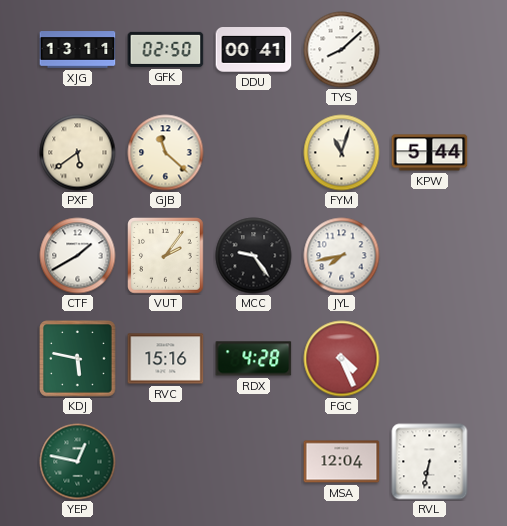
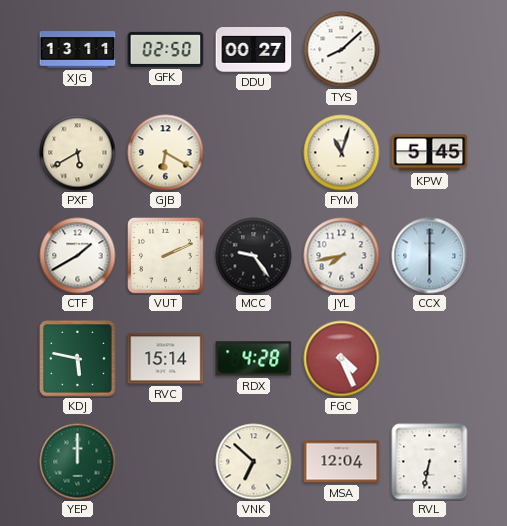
DDU: 00:41 -> 00:27
PXF: 5:39 -> 5:40
GJB: 11:22 -> 6:20
KPW: 5:44 -> 5:45
VUT: 2:06 -> 2:11
CCX: none -> 6:00
RVC: 15:16 -> 15:14
YEP: 12:47 -> 12:00
VNK: none -> 6:52
